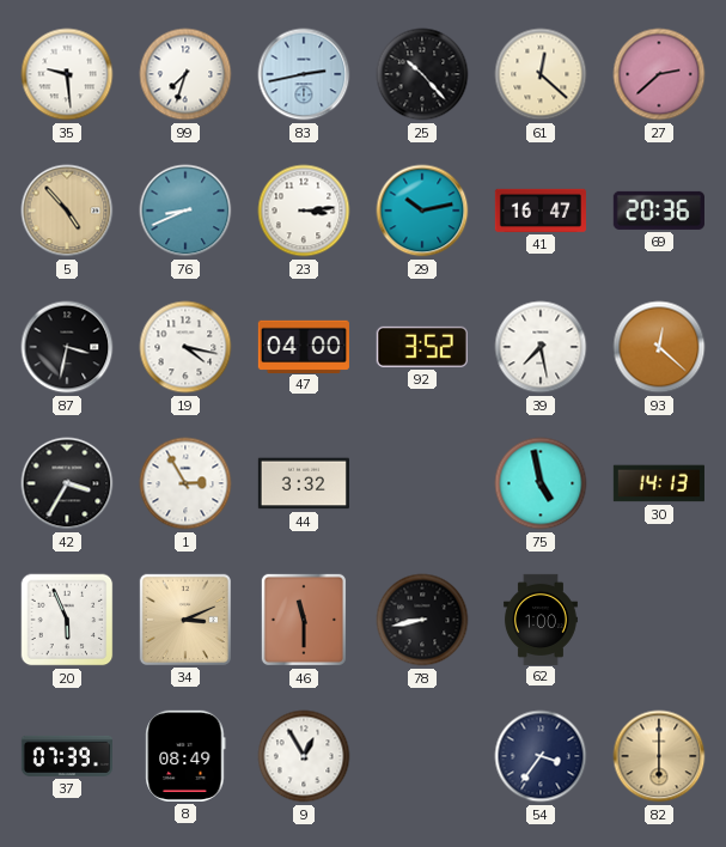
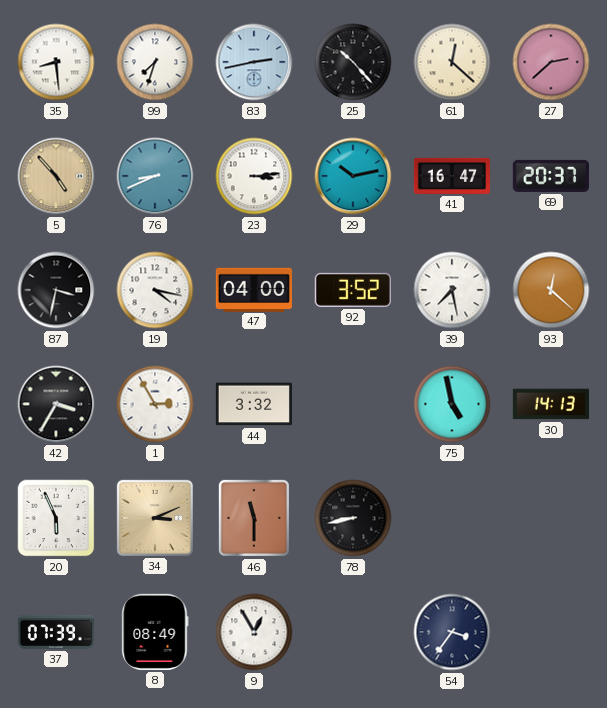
35: 9:29 -> 8:29
69: 20:36 -> 20:37
62: 1:00 -> none
82: 6:00 -> none
